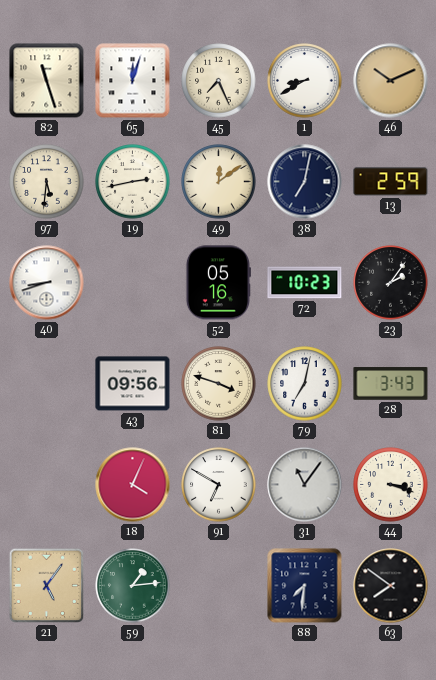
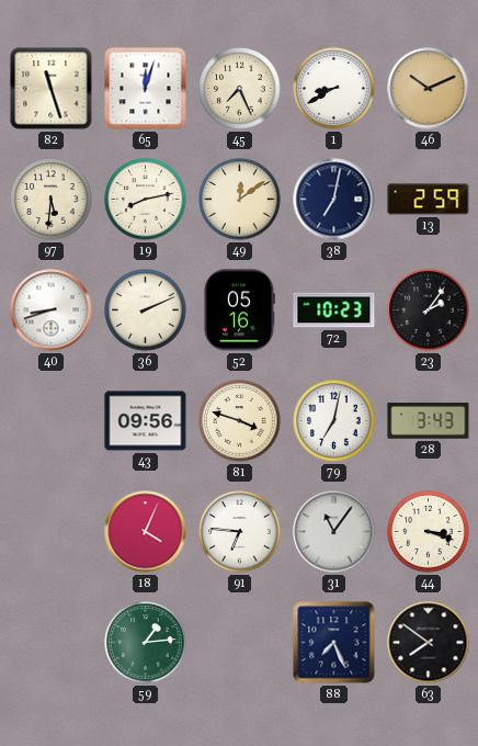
19: 2:43 -> 8:13
36: none -> 2:11
91: 6:50 -> 6:46
21: 5:06 -> none
88: 7:31 -> 7:26
